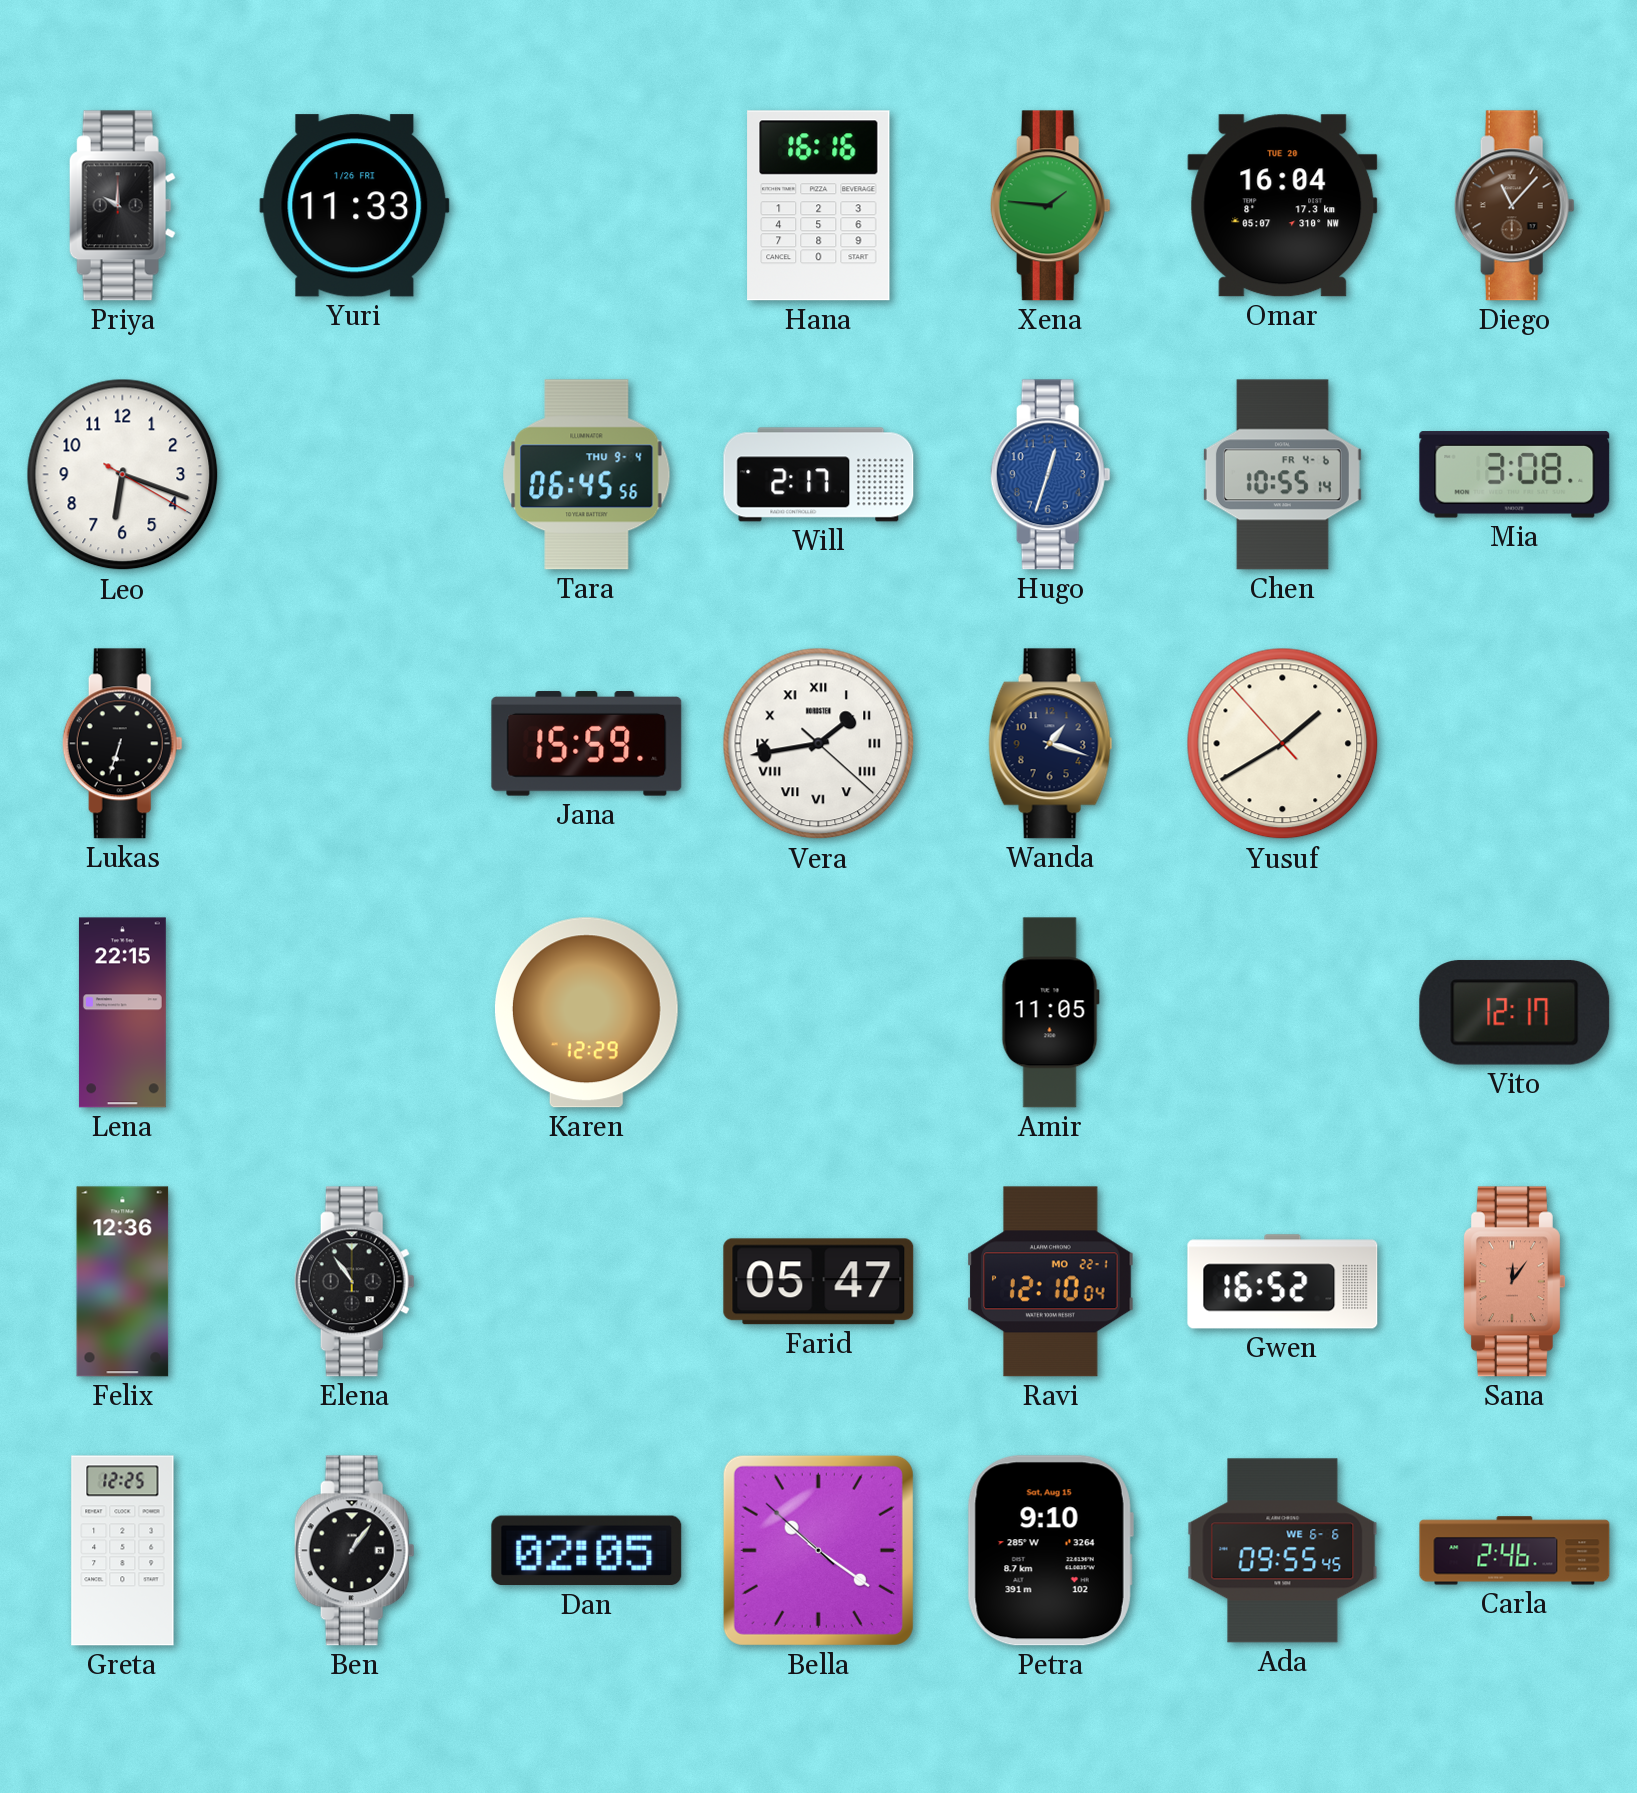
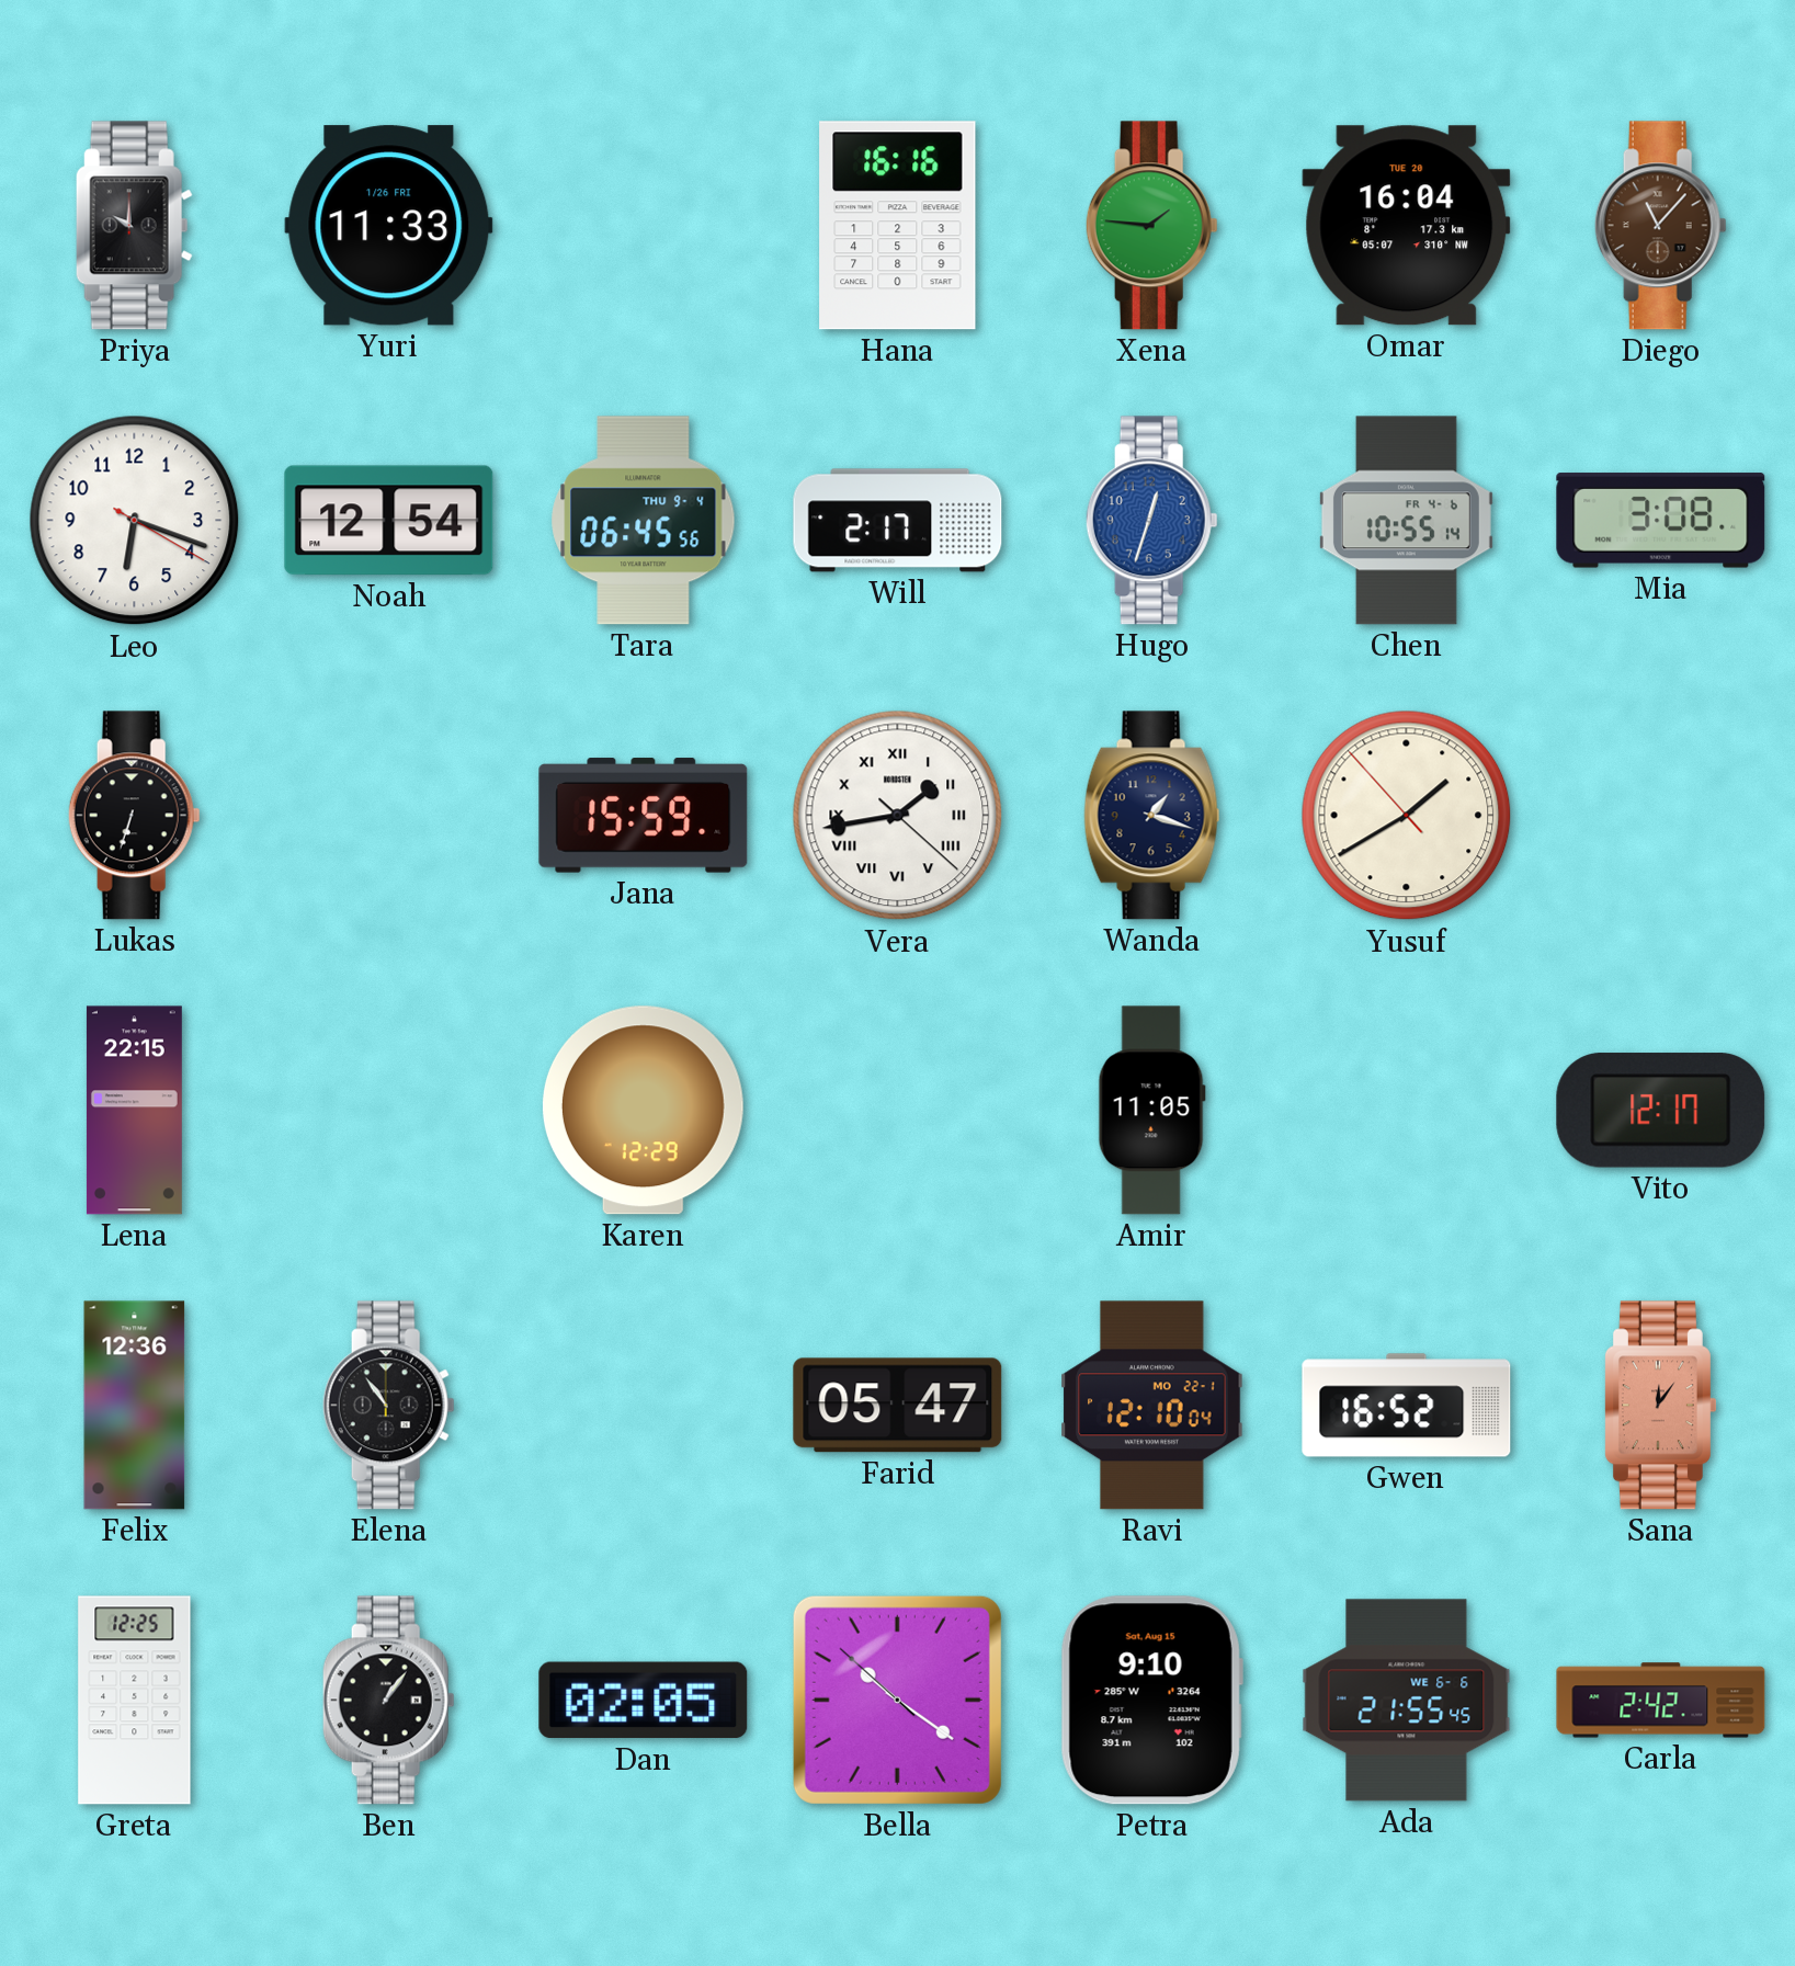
Noah: none -> 12:54
Ada: 09:55 -> 21:55
Carla: 2:46 -> 2:42
